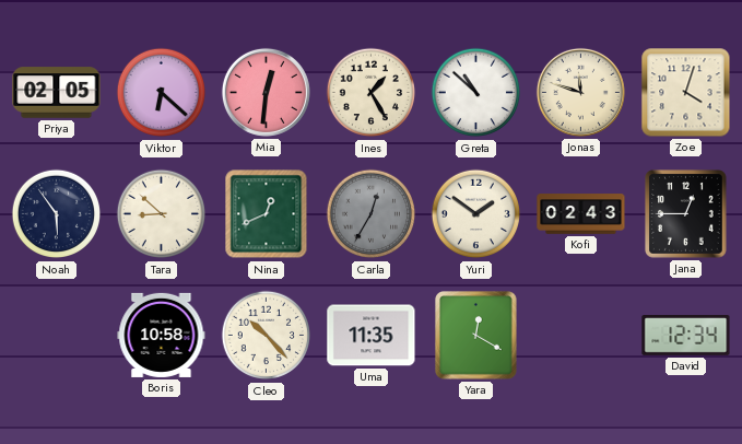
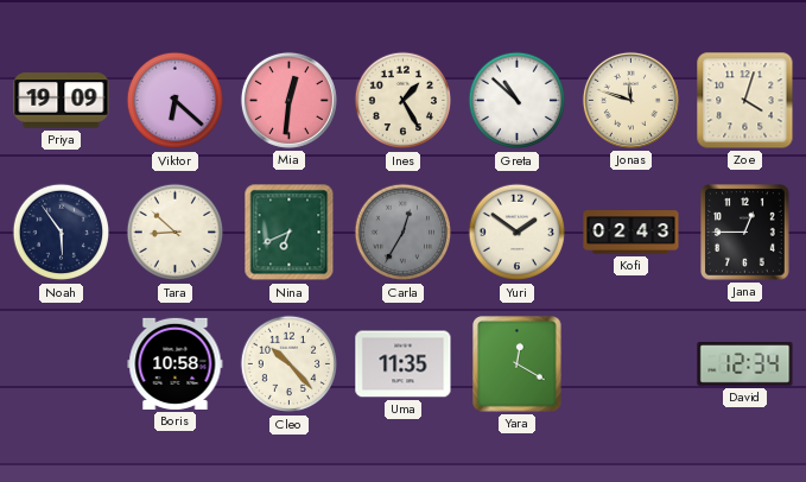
Priya: 02:05 -> 19:09
Nina: 12:41 -> 6:41
